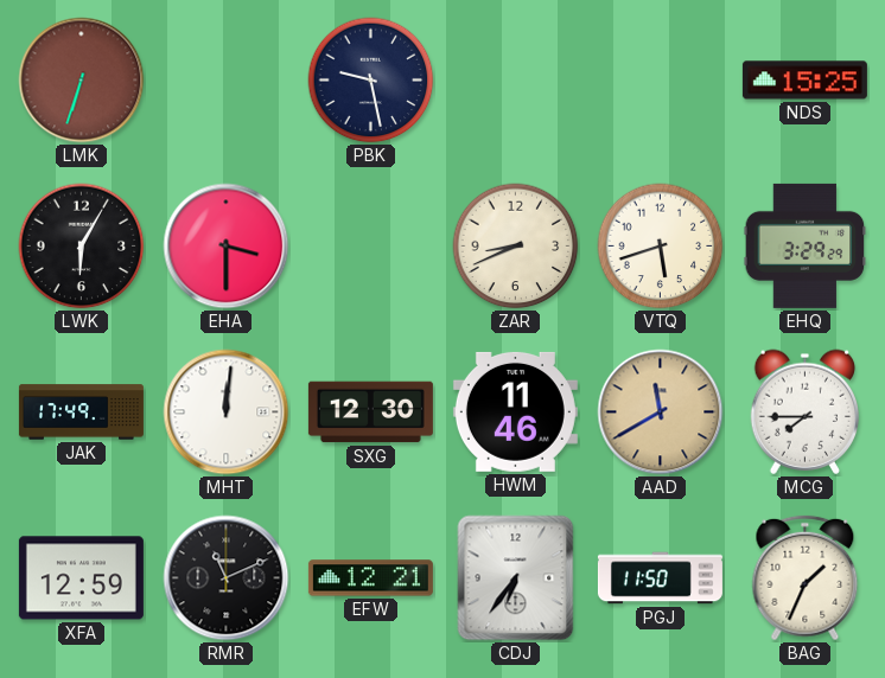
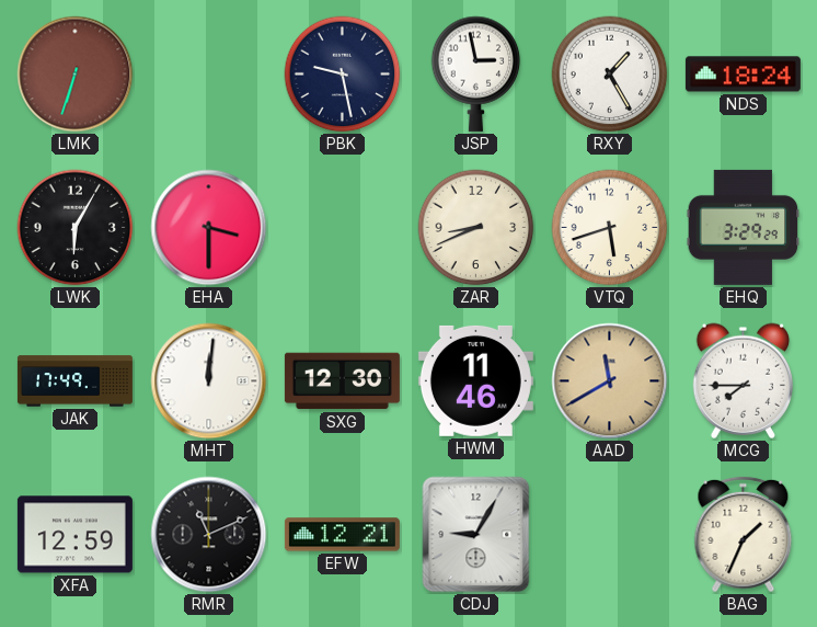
JSP: none -> 2:58
RXY: none -> 1:25
NDS: 15:25 -> 18:24
CDJ: 6:36 -> 9:05
PGJ: 11:50 -> none
